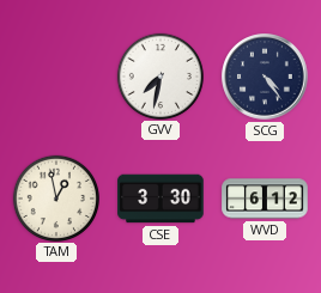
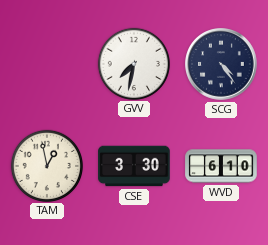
WVD: 6:12 -> 6:10
